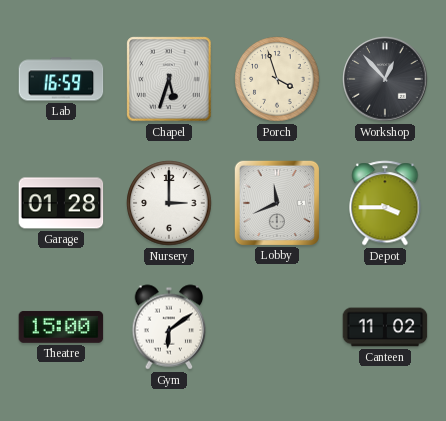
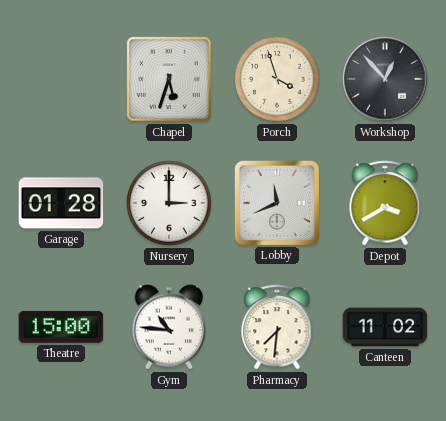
Lab: 16:59 -> none
Depot: 3:45 -> 3:40
Gym: 6:09 -> 10:46
Pharmacy: none -> 7:31
